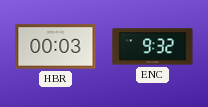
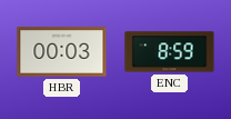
ENC: 9:32 -> 8:59
